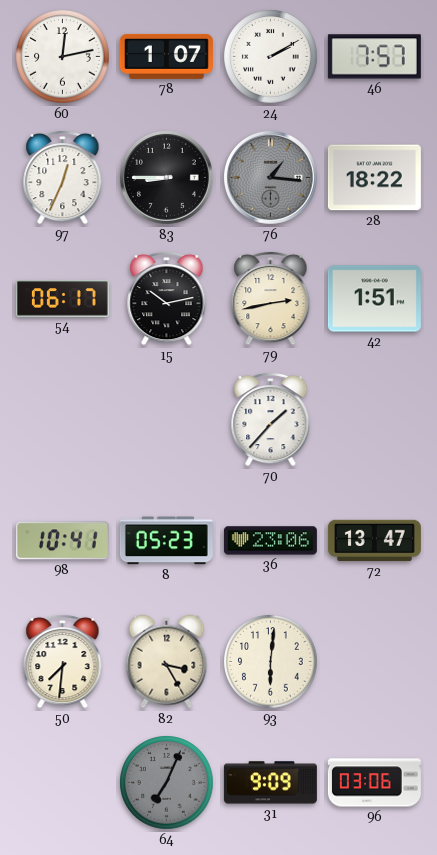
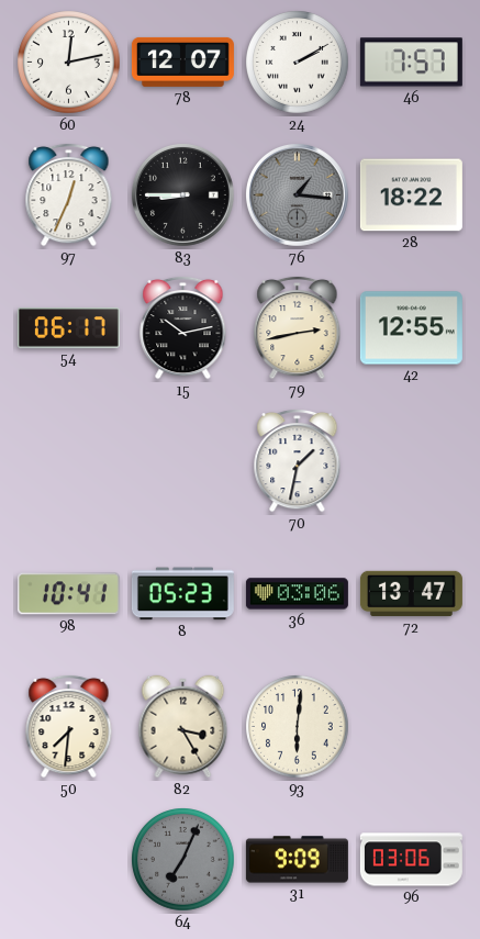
78: 1:07 -> 12:07
42: 1:51 -> 12:55
70: 1:37 -> 1:32
36: 23:06 -> 03:06
